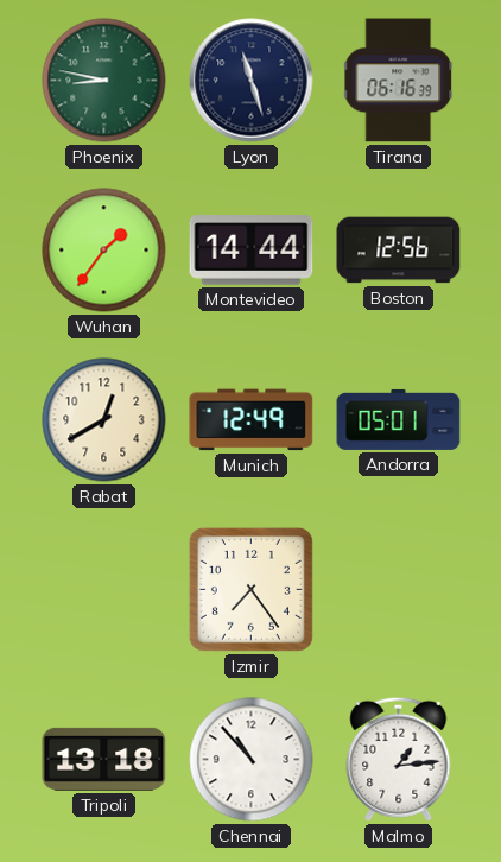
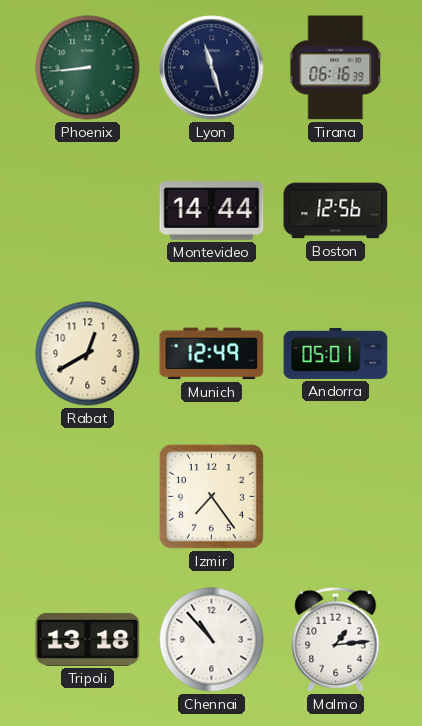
Phoenix: 8:47 -> 8:44
Wuhan: 1:36 -> none
